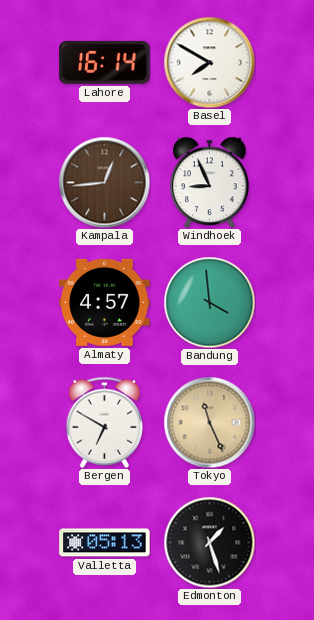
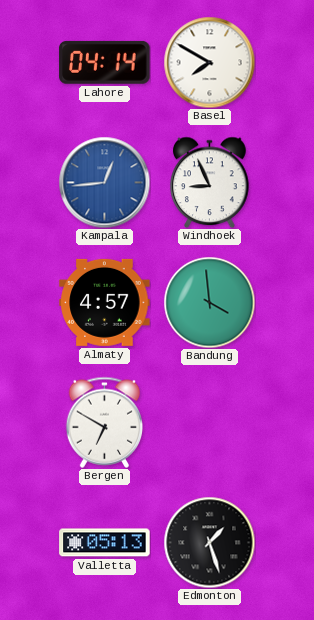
Lahore: 16:14 -> 04:14
Kampala dial: brown -> blue
Tokyo: 11:26 -> none
